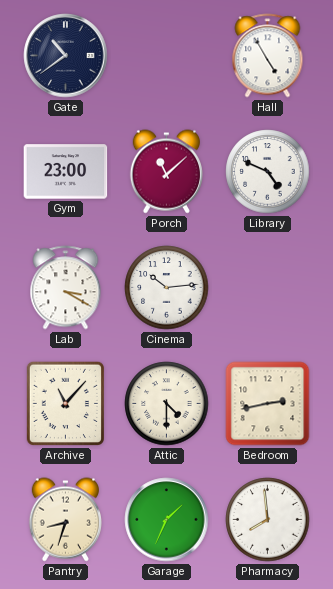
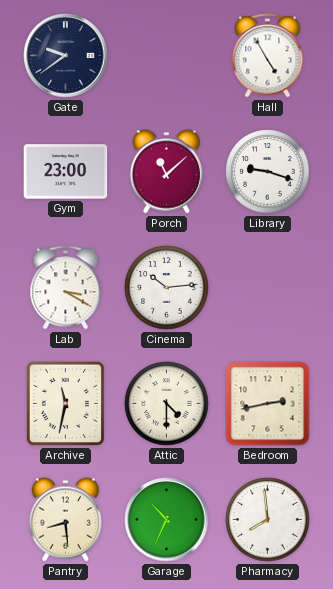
Gate: 10:39 -> 9:39
Library: 4:49 -> 9:18
Archive: 11:07 -> 11:32
Pantry: 8:33 -> 8:29
Garage: 1:34 -> 10:34
